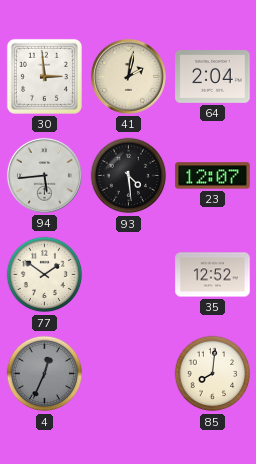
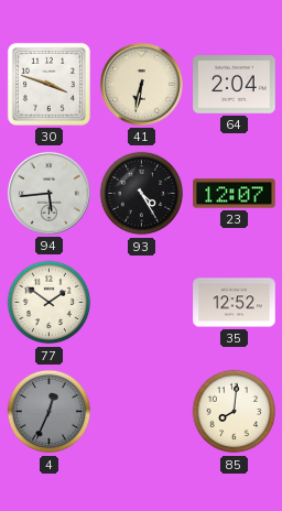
30: 2:59 -> 3:48
41: 2:02 -> 6:32
93: 4:29 -> 4:25
